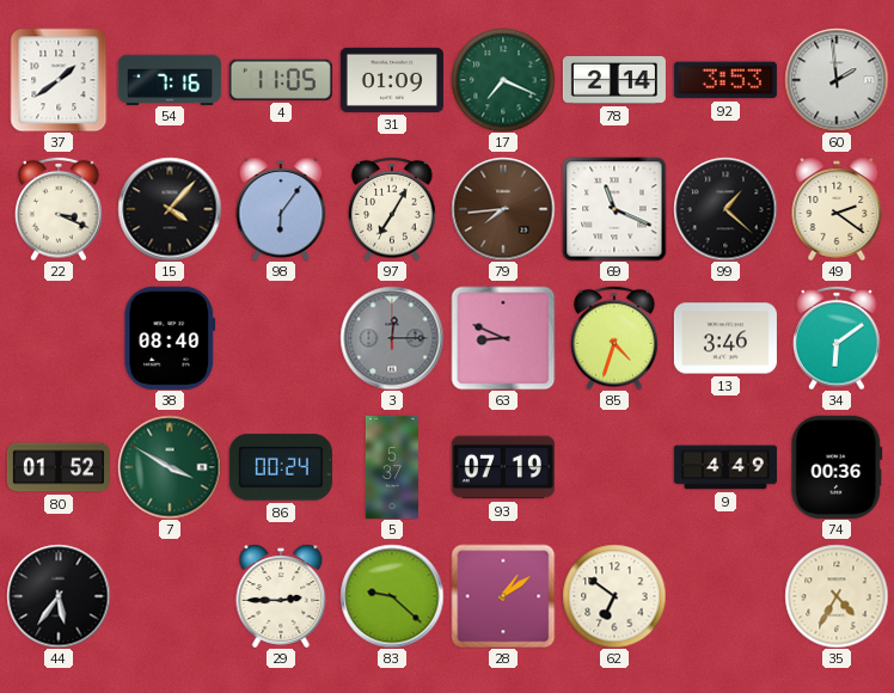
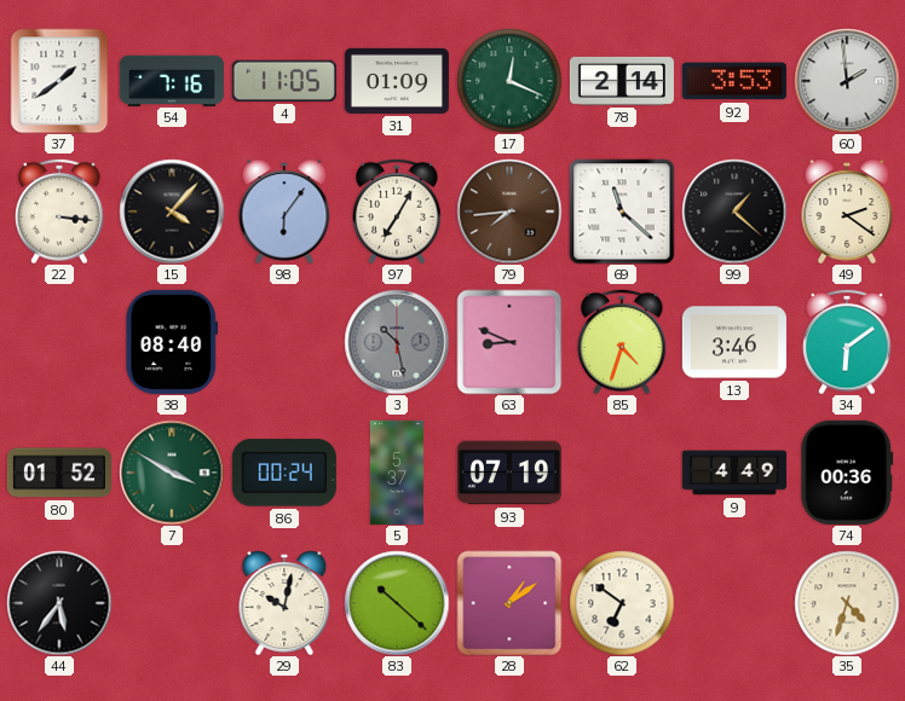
17: 7:19 -> 12:19
22: 3:19 -> 3:16
69: 11:19 -> 11:22
3: 12:15 -> 10:28
29: 2:45 -> 10:02
83: 9:22 -> 10:22
35: 4:35 -> 4:33
